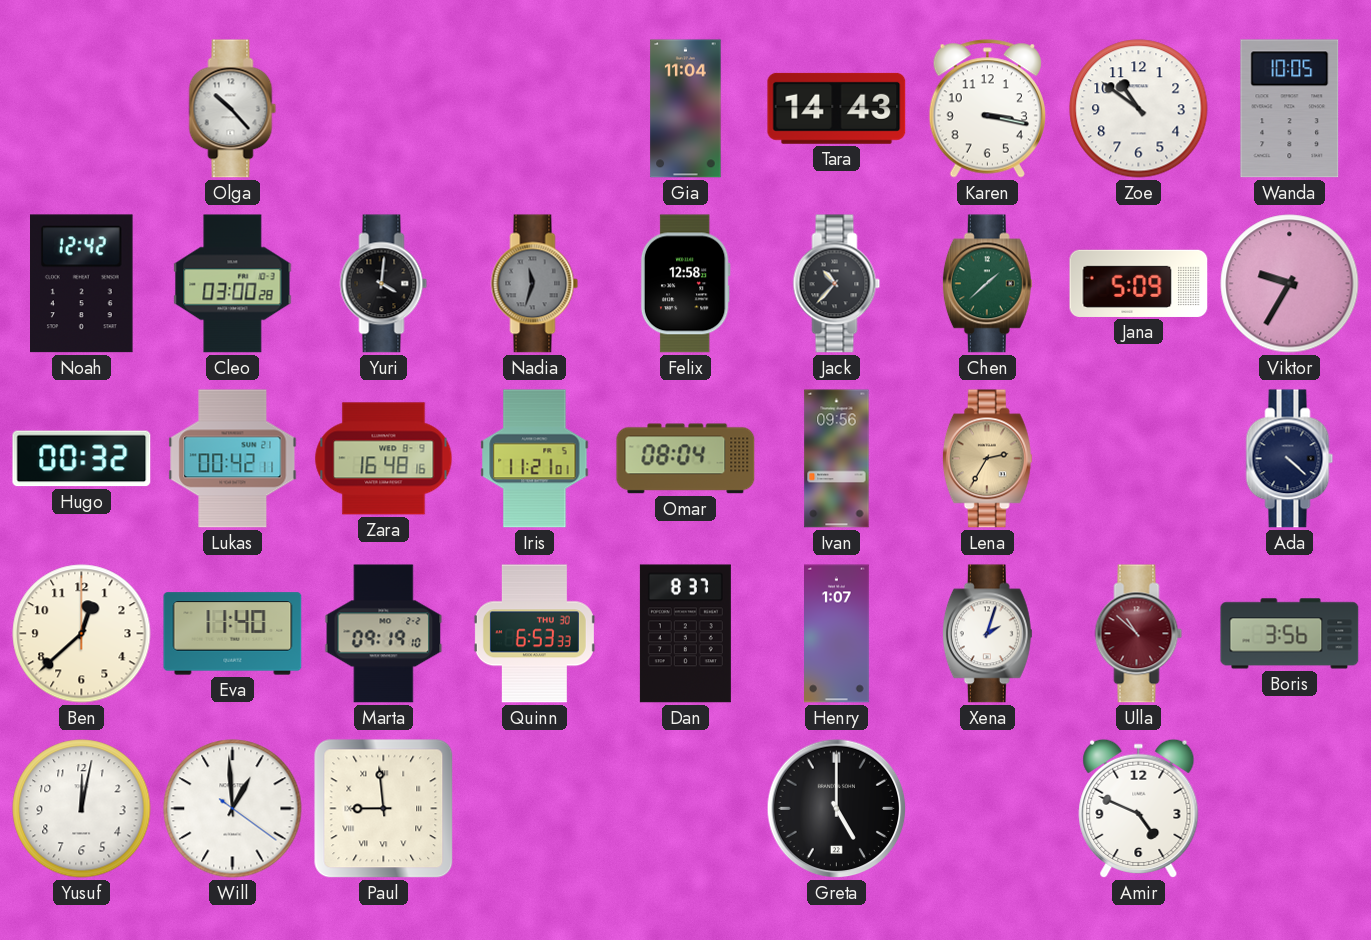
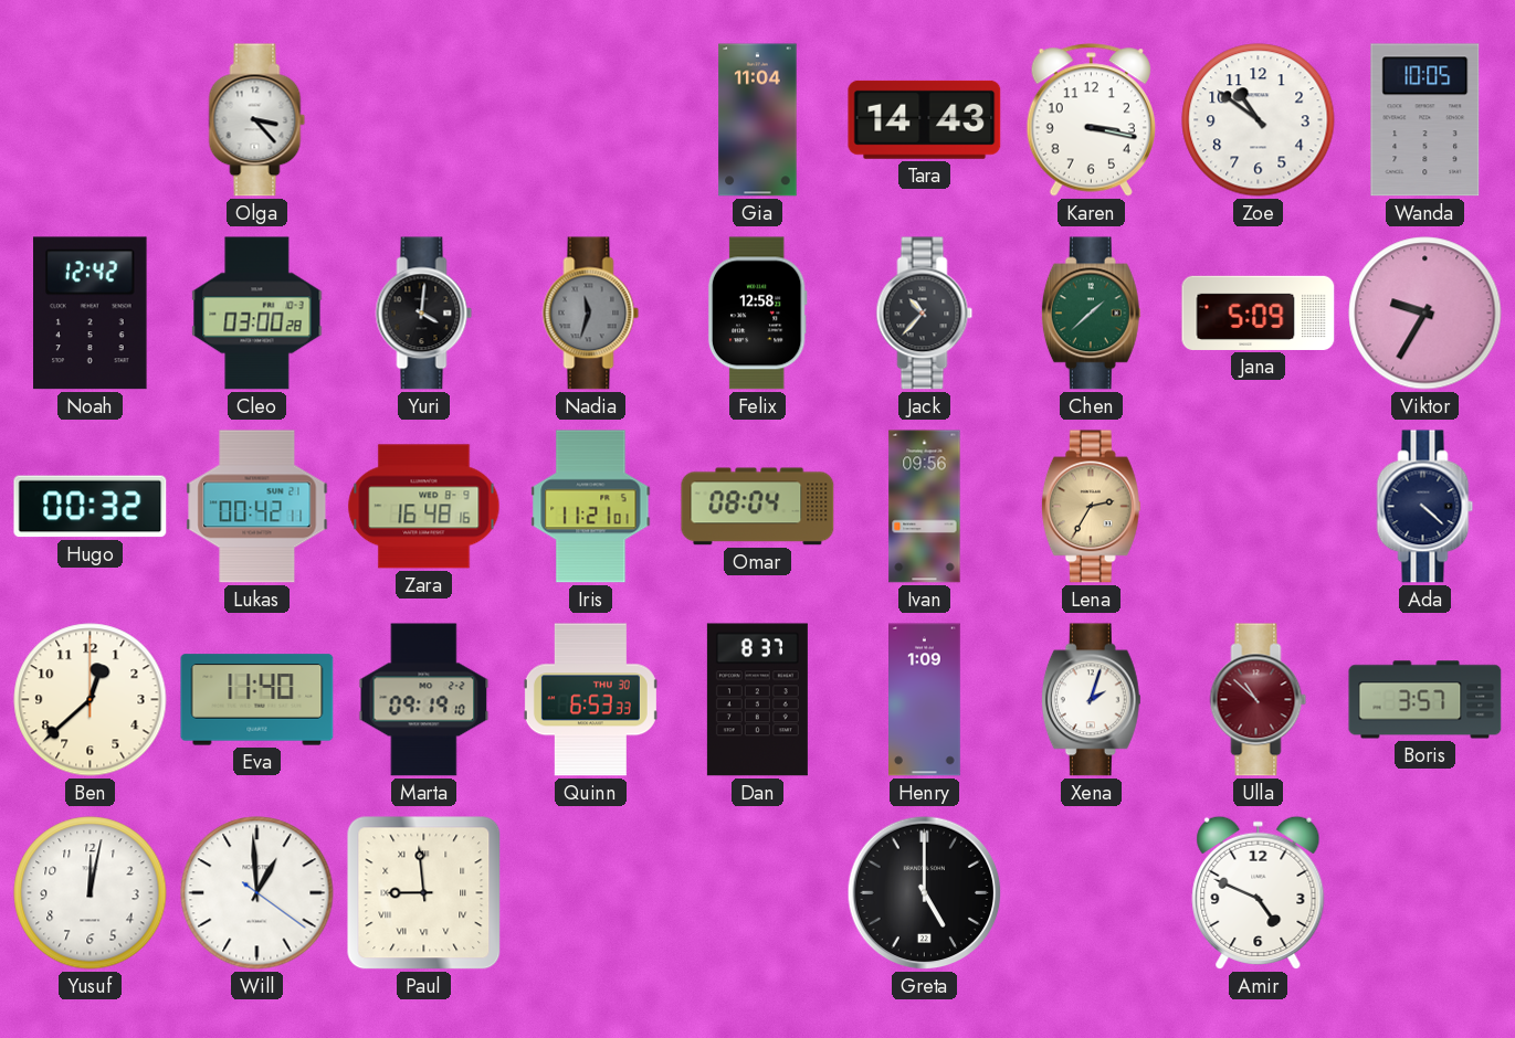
Olga: 10:23 -> 3:23
Henry: 1:07 -> 1:09
Boris: 3:56 -> 3:57
